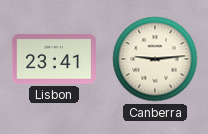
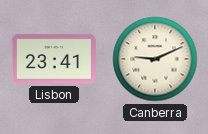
Canberra: 9:14 -> 9:11
